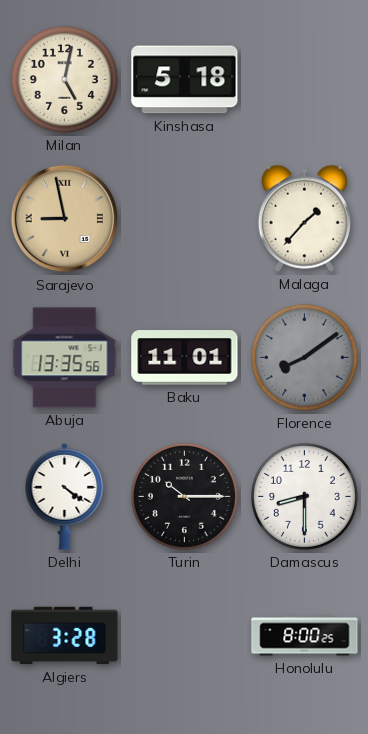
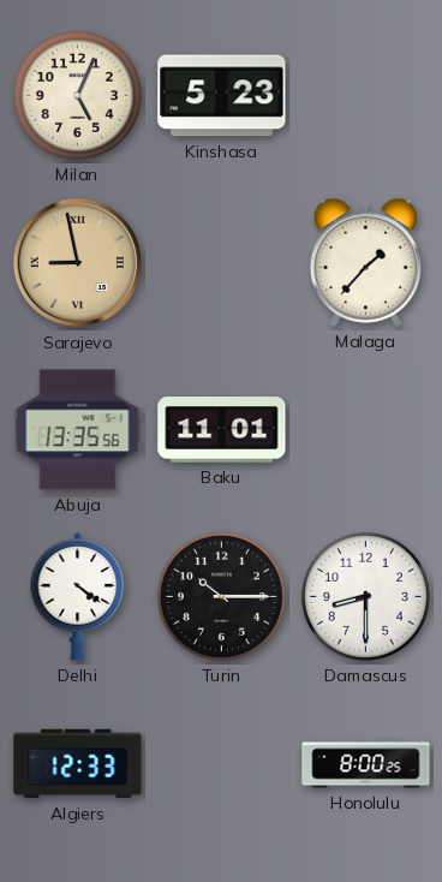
Milan: 5:02 -> 5:04
Kinshasa: 5:18 -> 5:23
Florence: 8:09 -> none
Algiers: 3:28 -> 12:33
